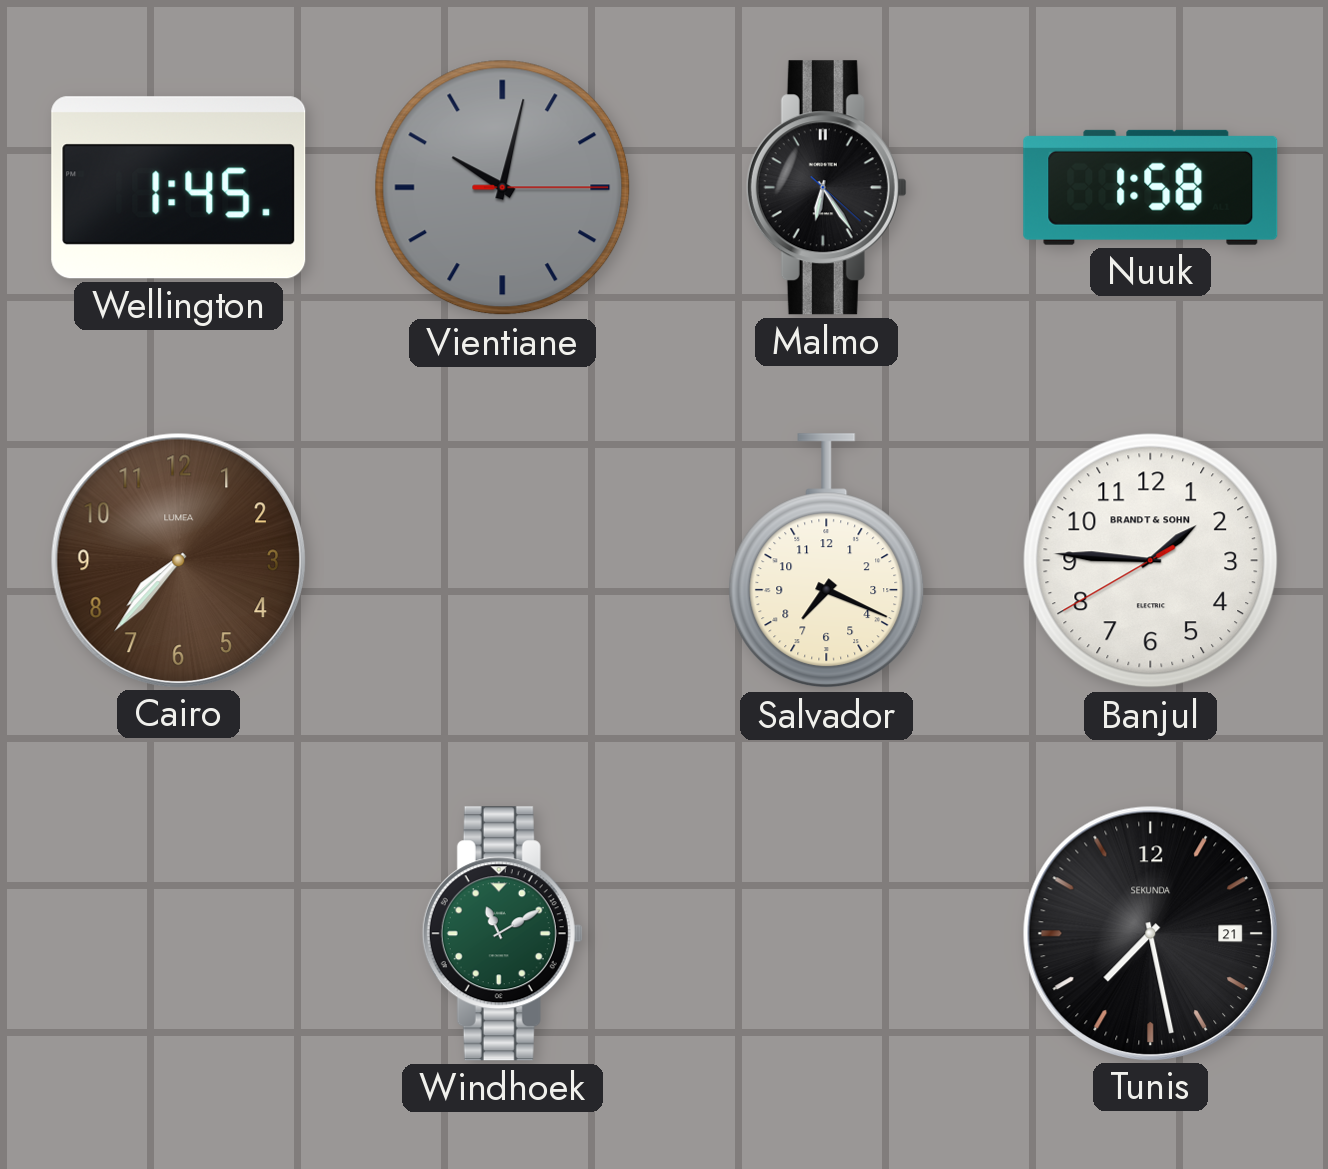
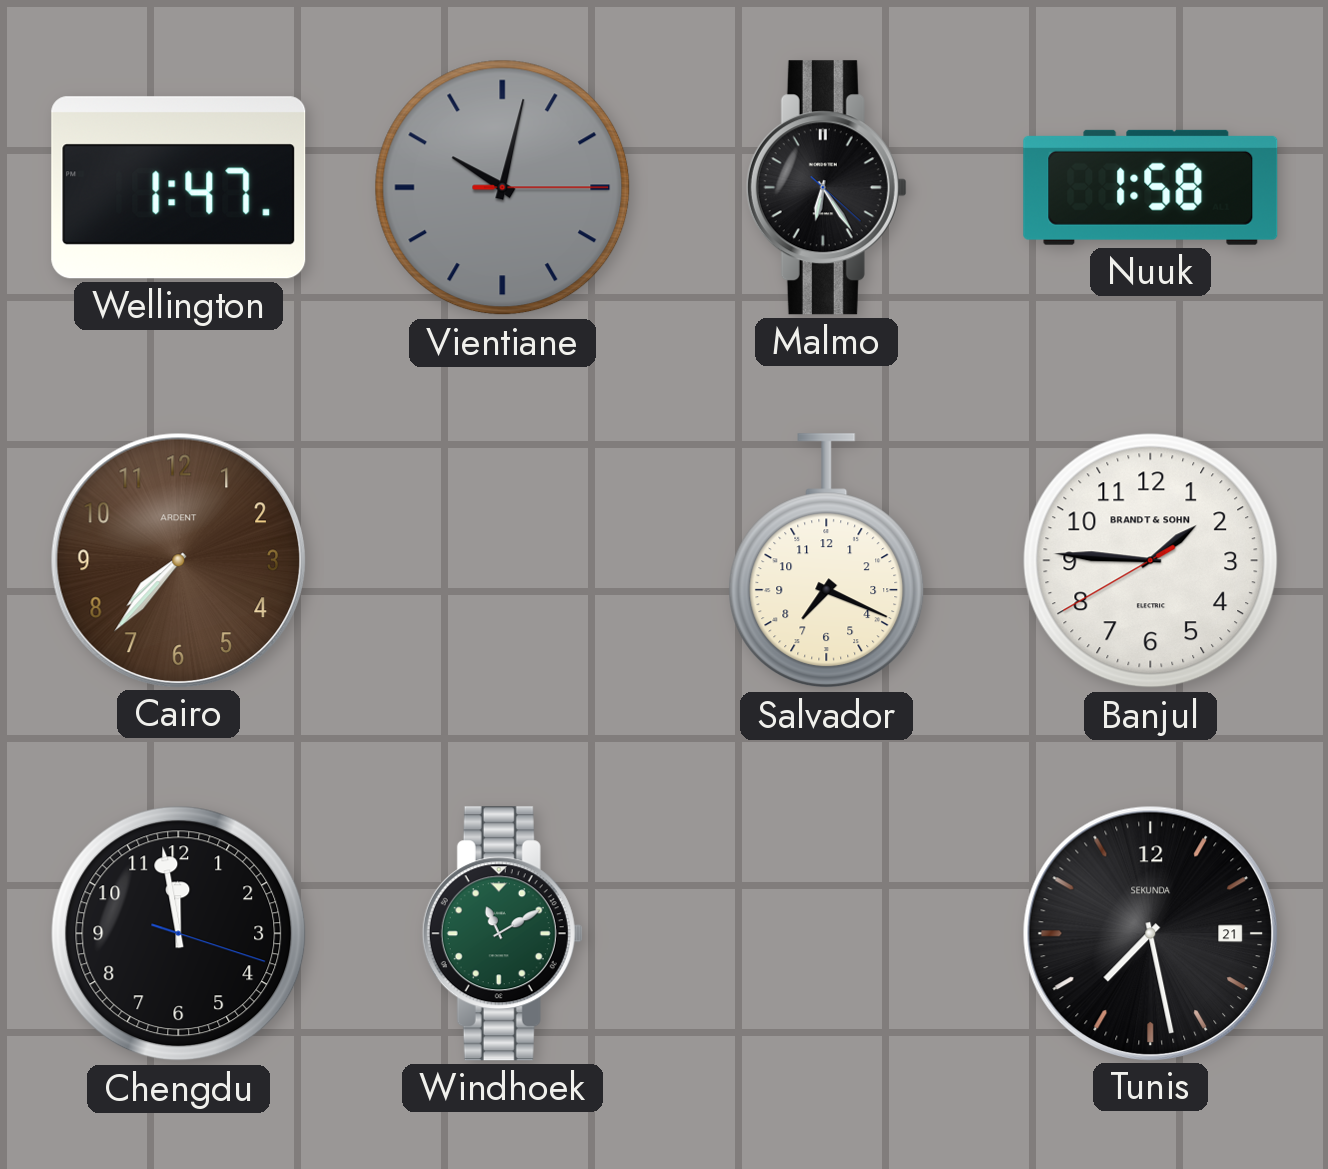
Wellington: 1:45 -> 1:47
Cairo brand: LUMEA -> ARDENT
Chengdu: none -> 11:58
